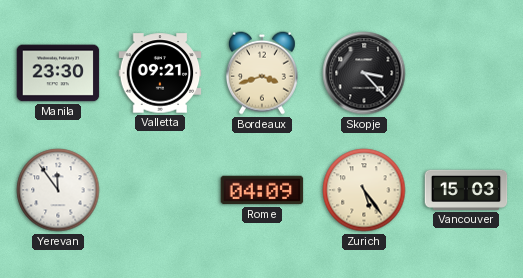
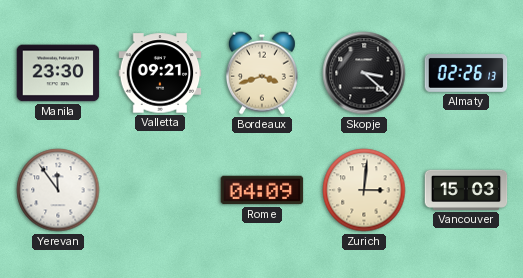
Skopje: 3:23 -> 3:22
Almaty: none -> 02:26
Zurich: 5:24 -> 3:01
